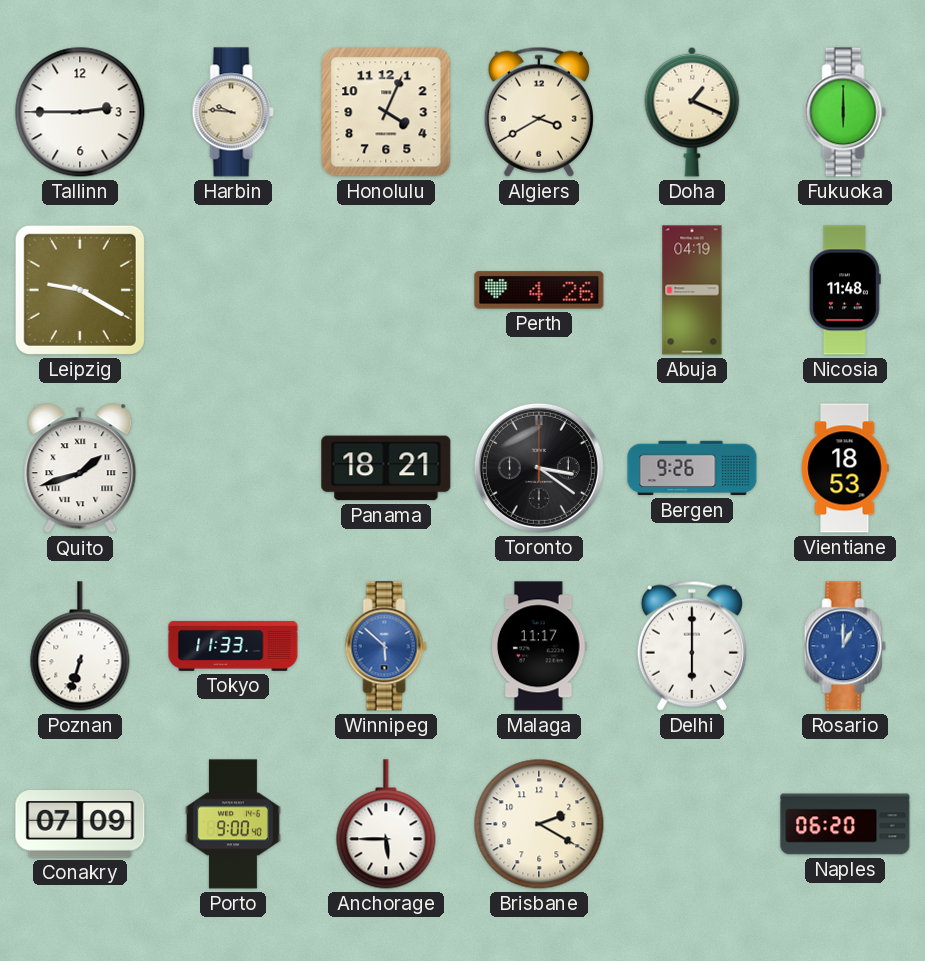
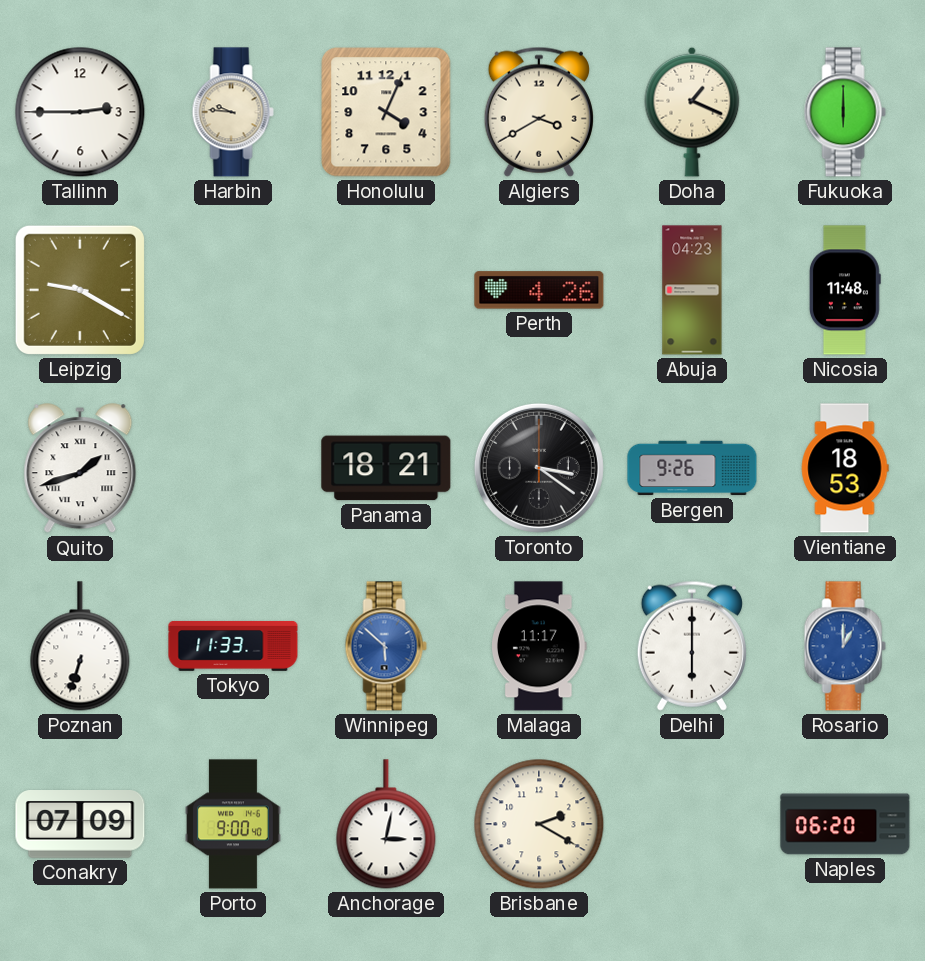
Abuja: 04:19 -> 04:23
Anchorage: 5:45 -> 3:02
